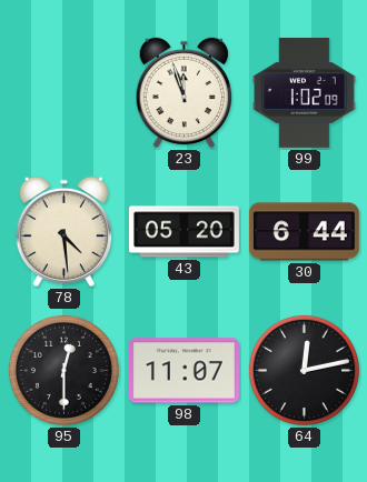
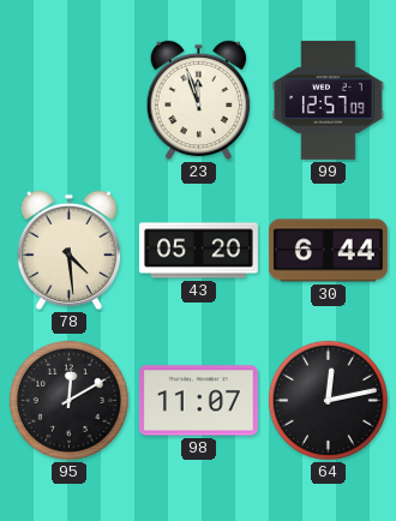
99: 1:02 -> 12:57
95: 12:30 -> 12:10
